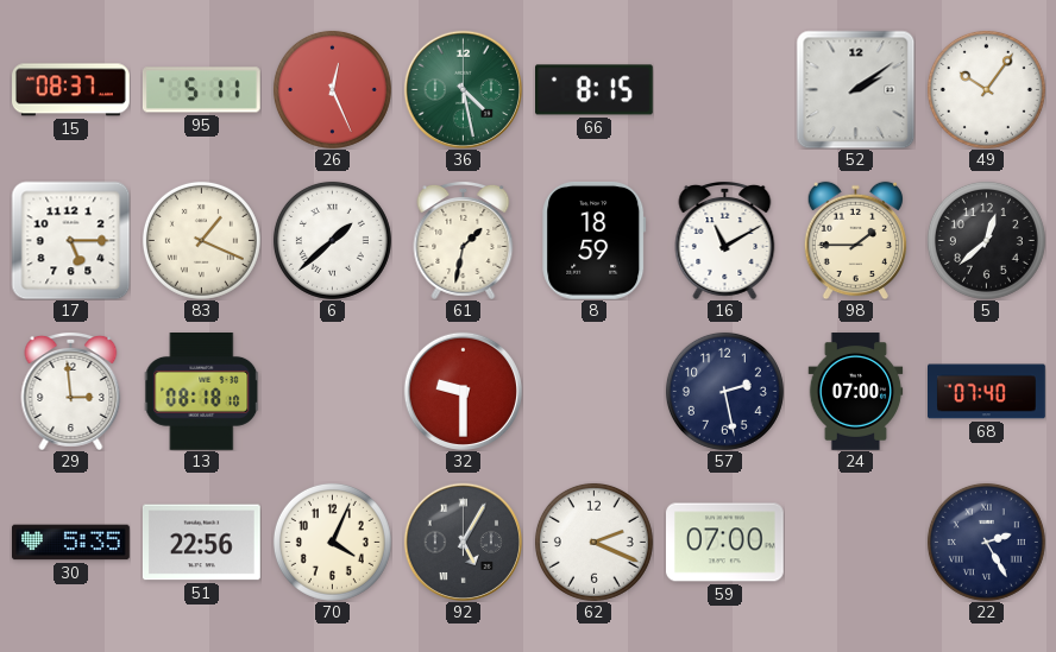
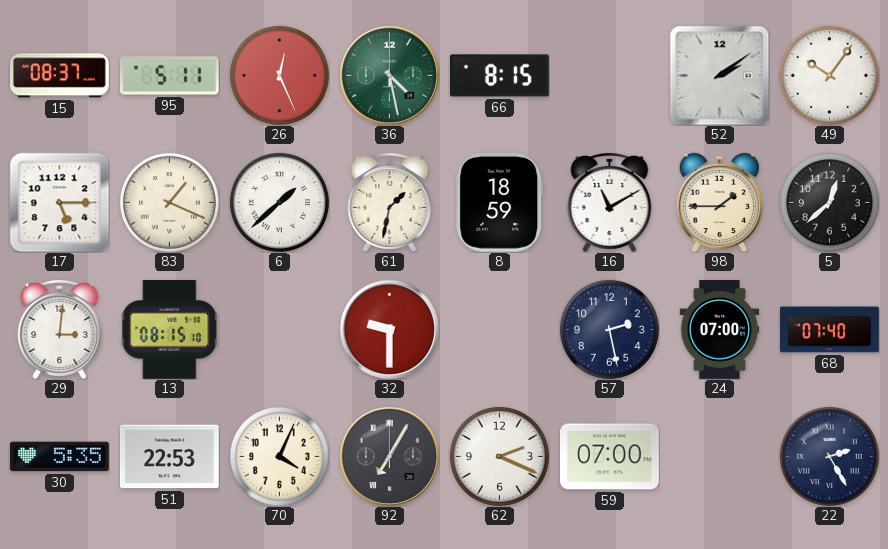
29: 2:59 -> 3:01
13: 08:18 -> 08:15
51: 22:56 -> 22:53
92: 5:05 -> 7:05
